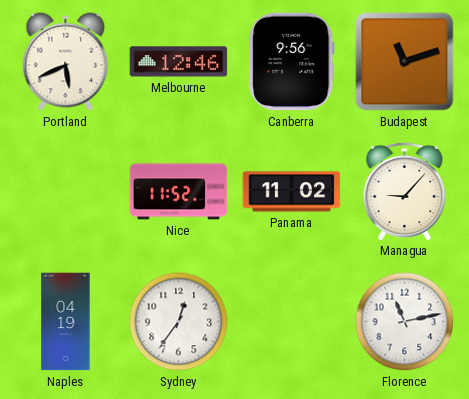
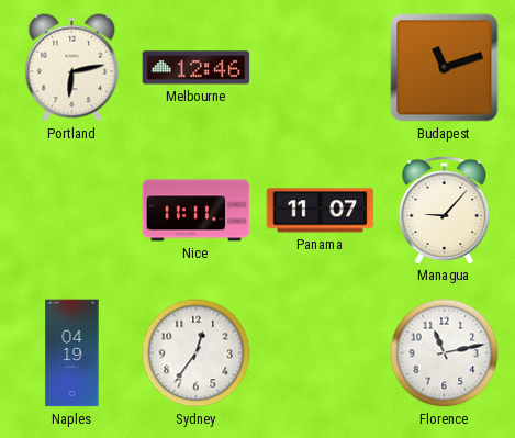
Portland: 5:41 -> 6:13
Canberra: 9:56 -> none
Nice: 11:52 -> 11:11
Panama: 11:02 -> 11:07
